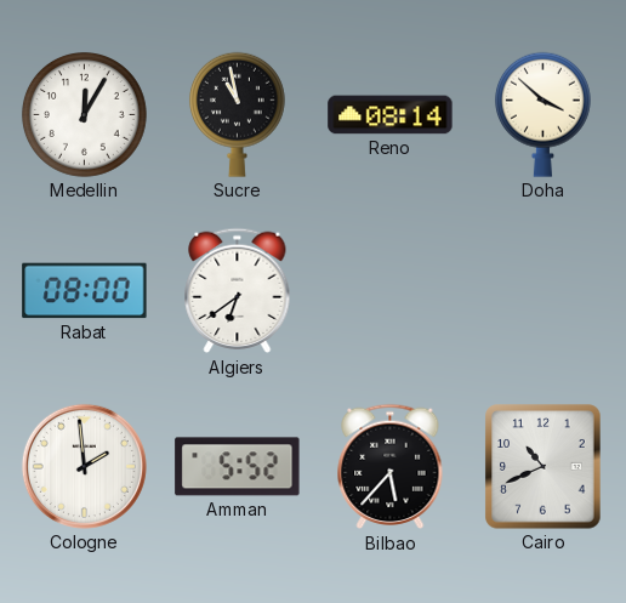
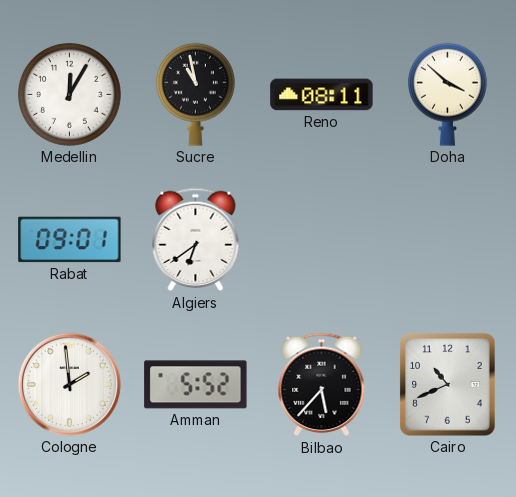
Reno: 08:14 -> 08:11
Rabat: 08:00 -> 09:01
